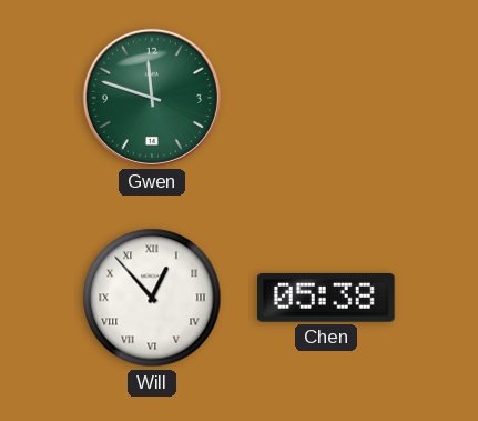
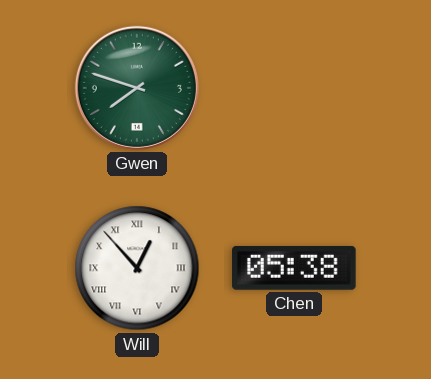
Gwen: 11:48 -> 7:48
